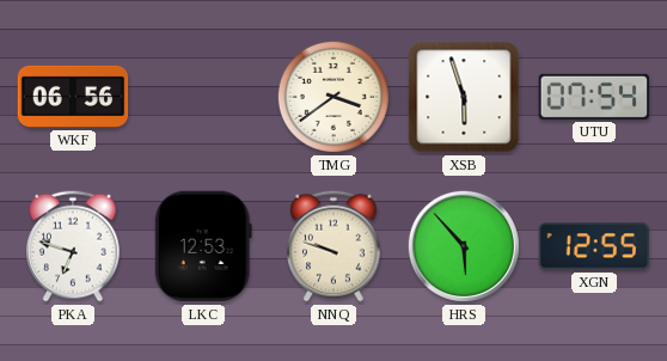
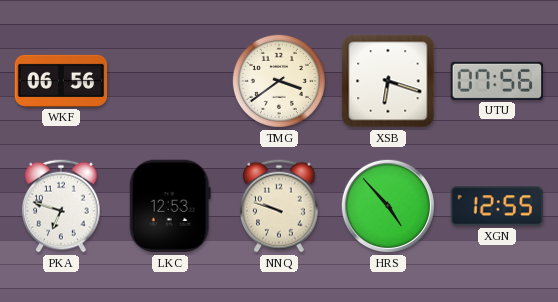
XSB: 5:57 -> 6:18
UTU: 07:54 -> 07:56
HRS: 5:53 -> 4:53
